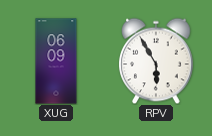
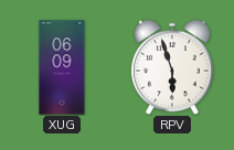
RPV: 5:55 -> 5:57
